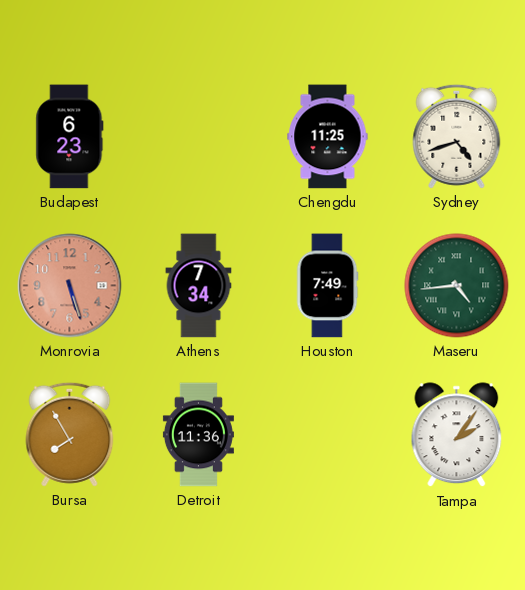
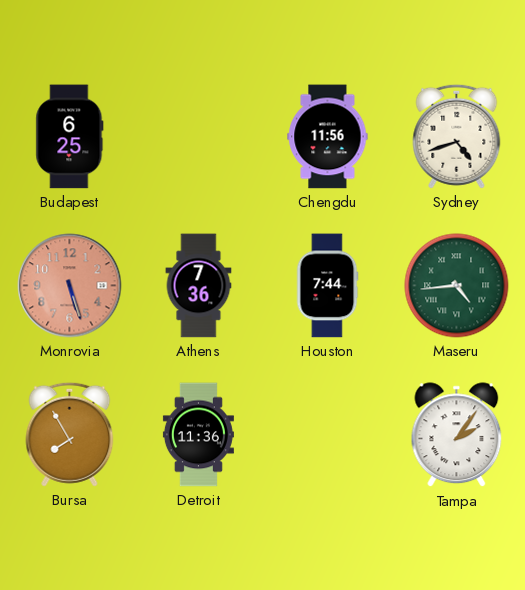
Budapest: 6:23 -> 6:25
Chengdu: 11:25 -> 11:56
Athens: 7:34 -> 7:36
Houston: 7:49 -> 7:44
